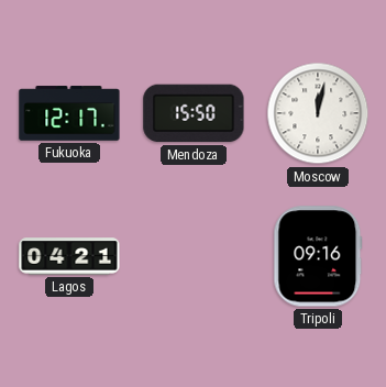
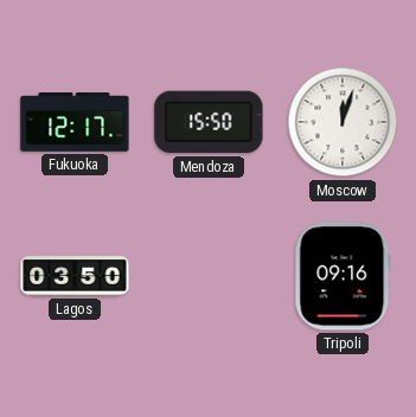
Moscow: 12:02 -> 12:03
Lagos: 04:21 -> 03:50
